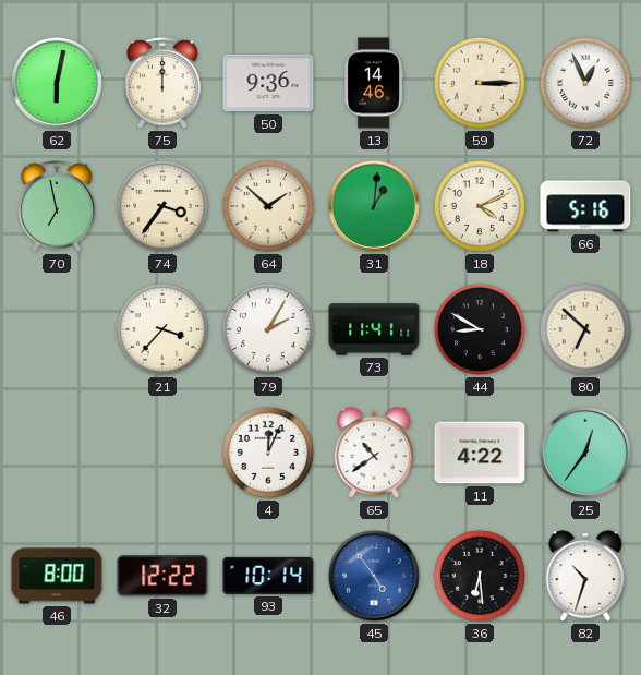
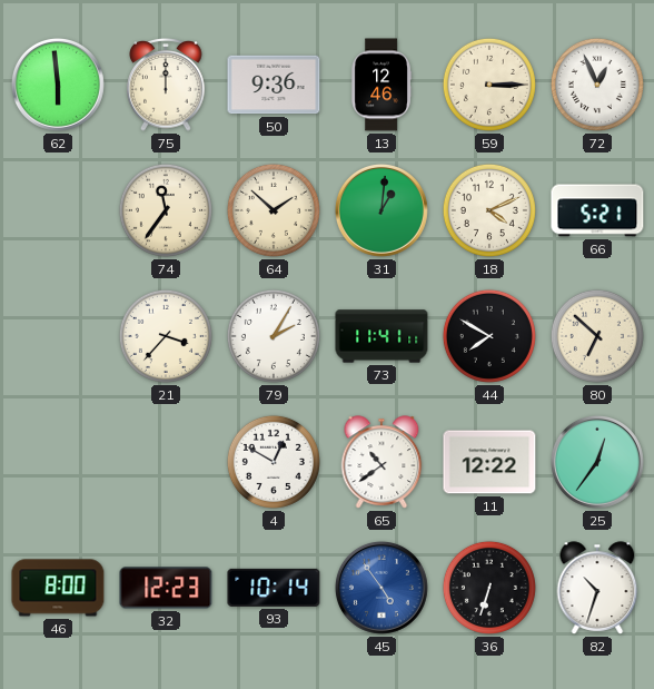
62: 6:02 -> 5:59
13: 14:46 -> 12:46
70: 6:58 -> none
74: 3:36 -> 11:36
66: 5:16 -> 5:21
44: 8:50 -> 7:50
4: 12:04 -> 12:50
11: 4:22 -> 12:22
32: 12:22 -> 12:23
36: 6:29 -> 6:33
